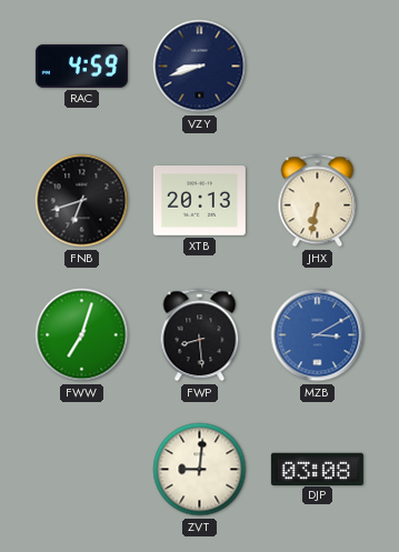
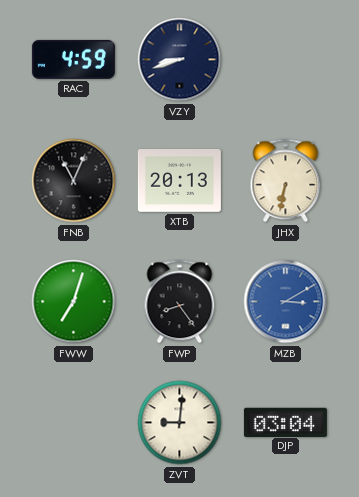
FNB: 6:42 -> 11:04
FWP: 8:29 -> 8:24
DJP: 03:08 -> 03:04
